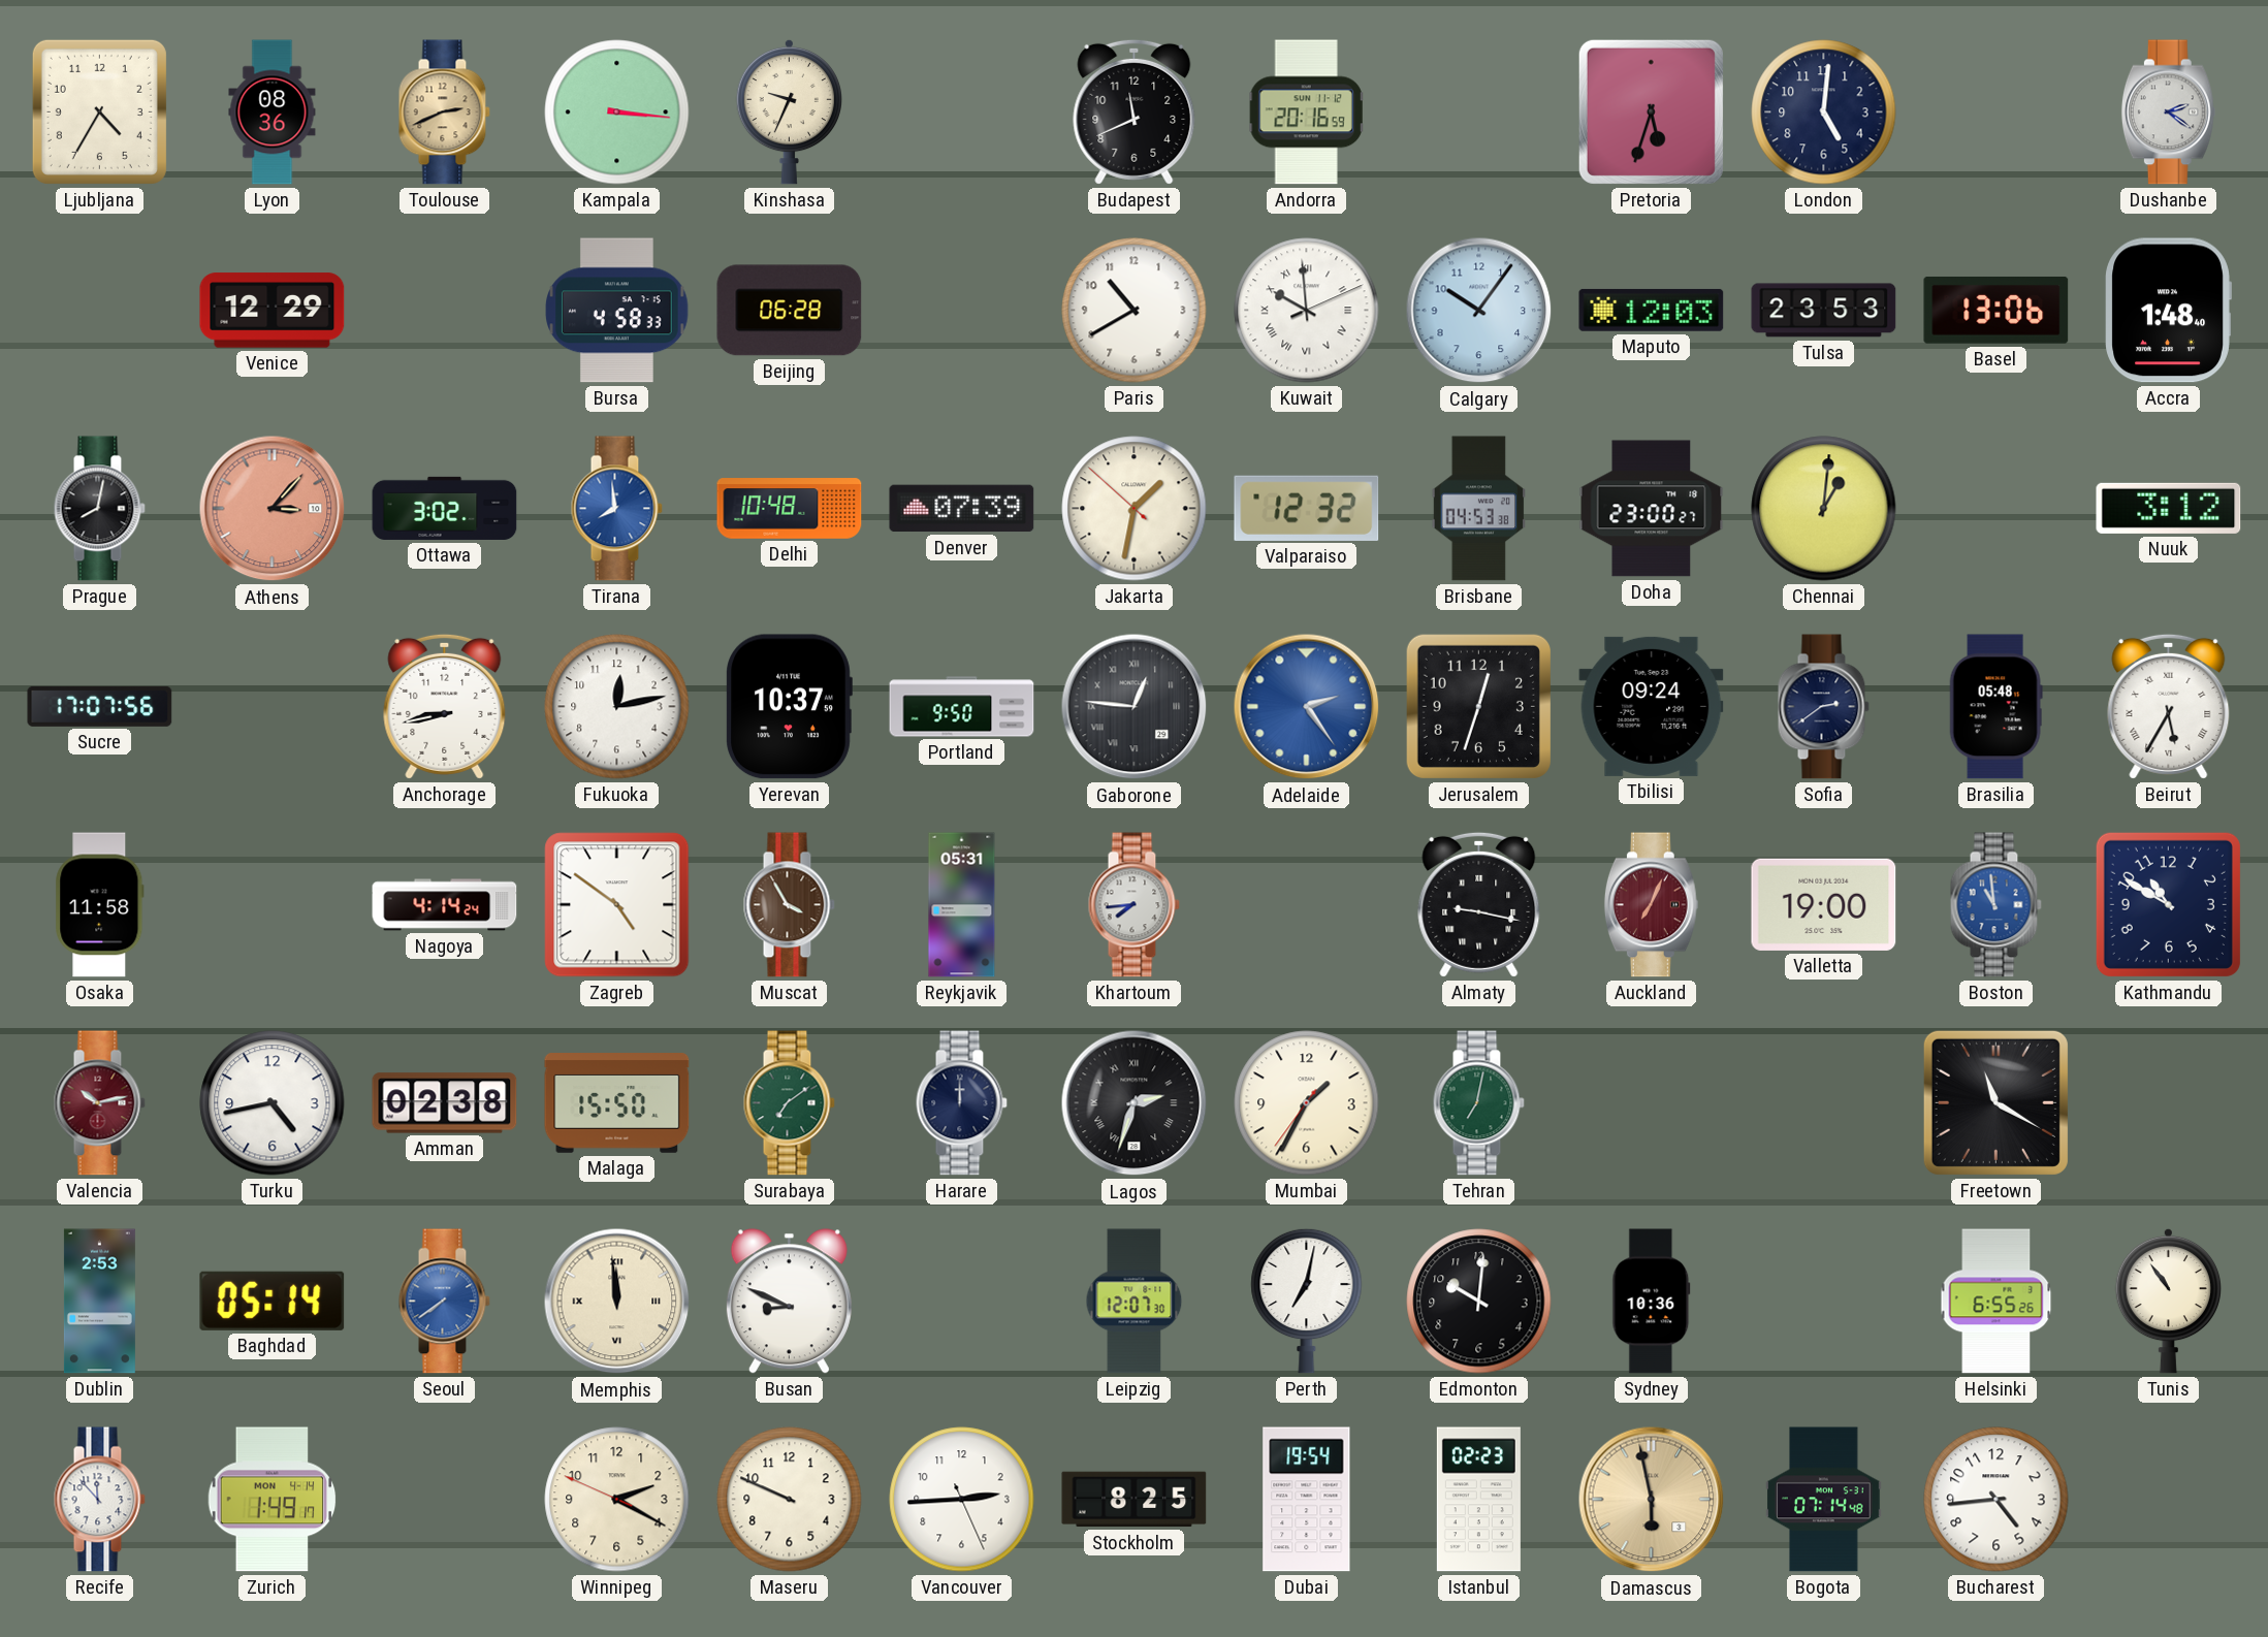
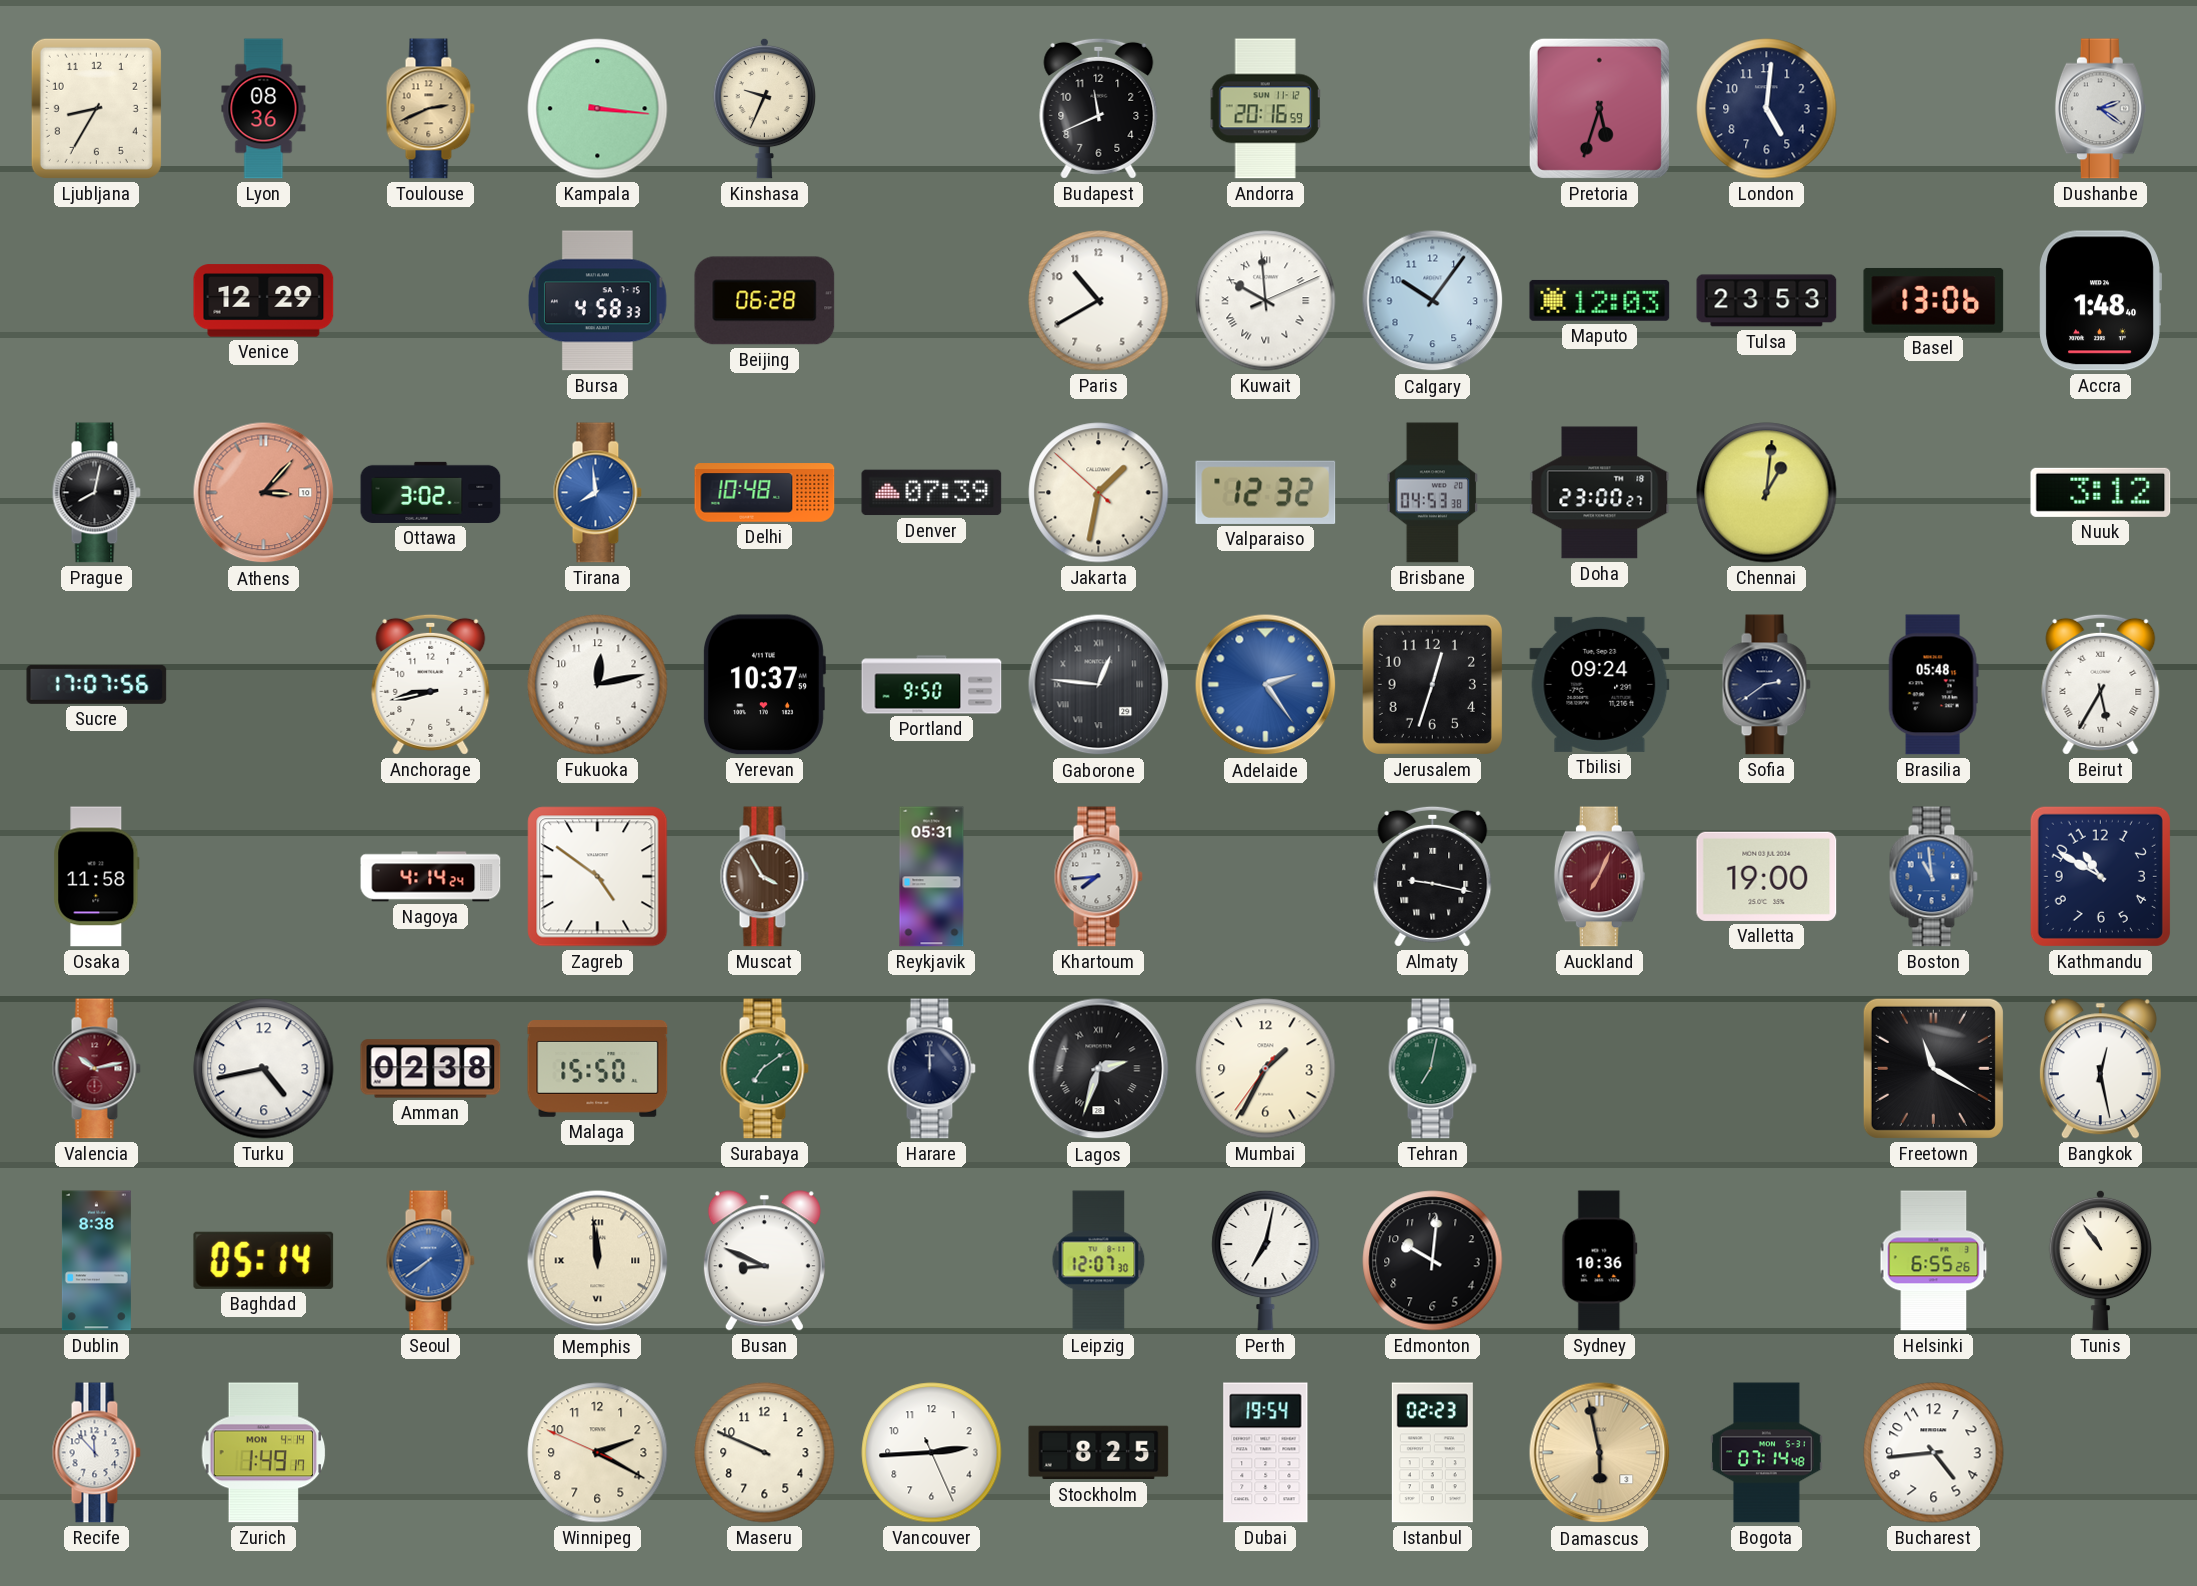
Ljubljana: 4:35 -> 8:35
Bangkok: none -> 12:28
Dublin: 2:53 -> 8:38
